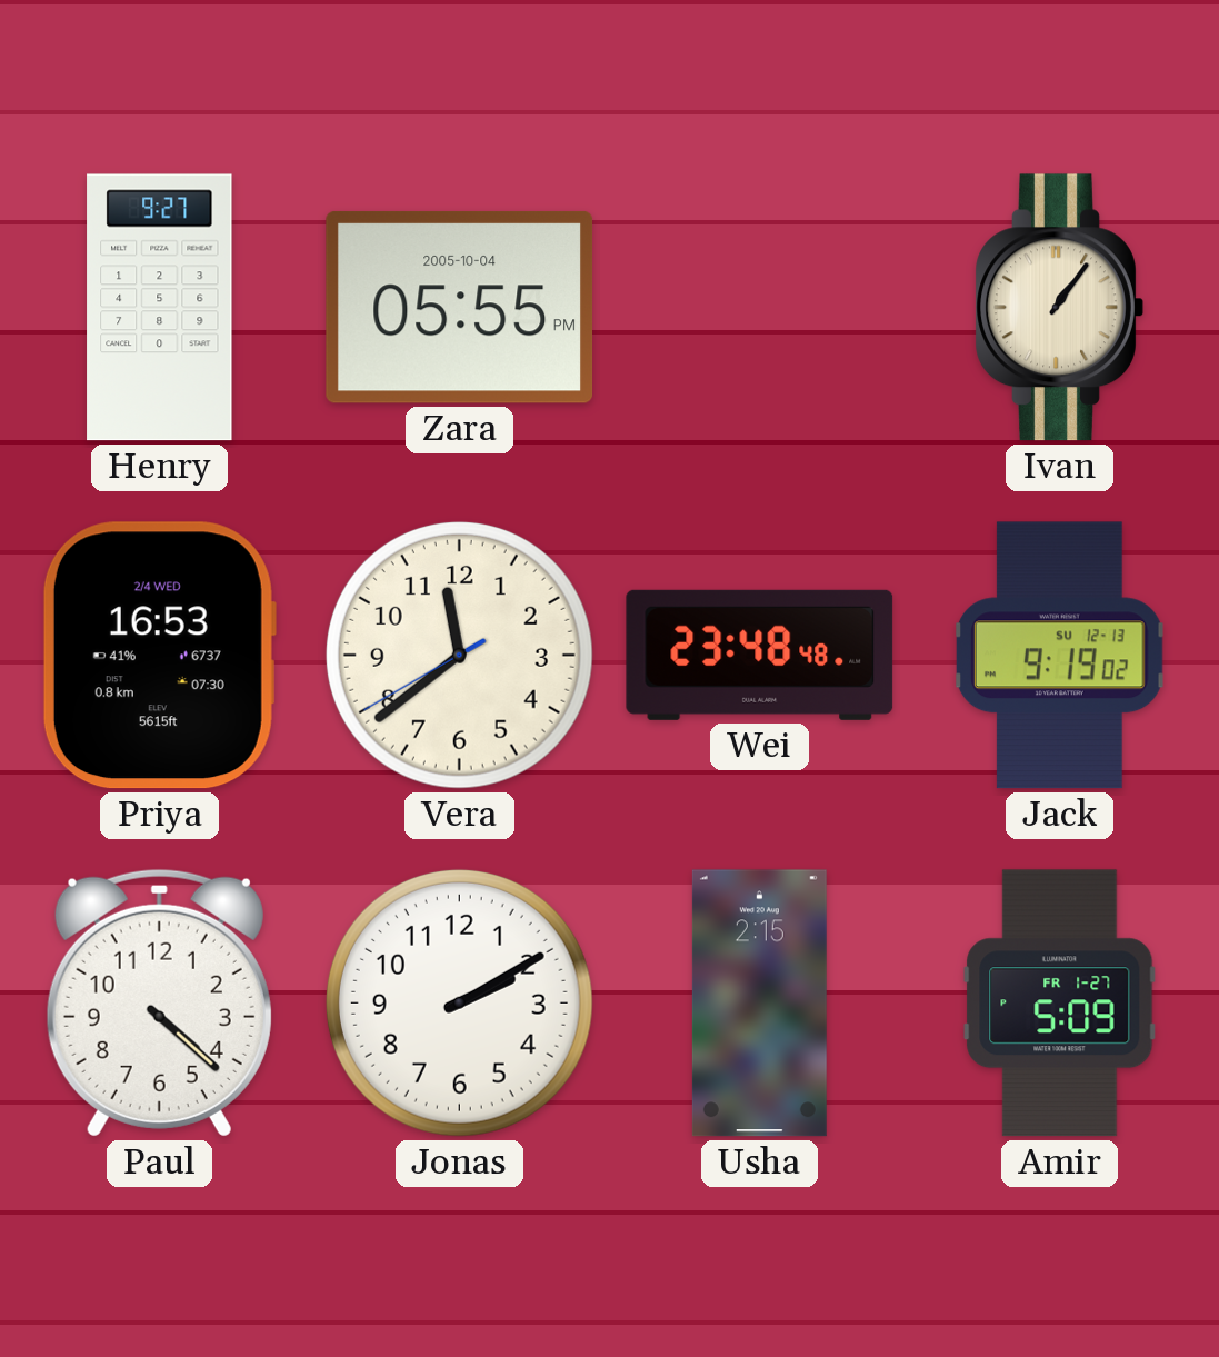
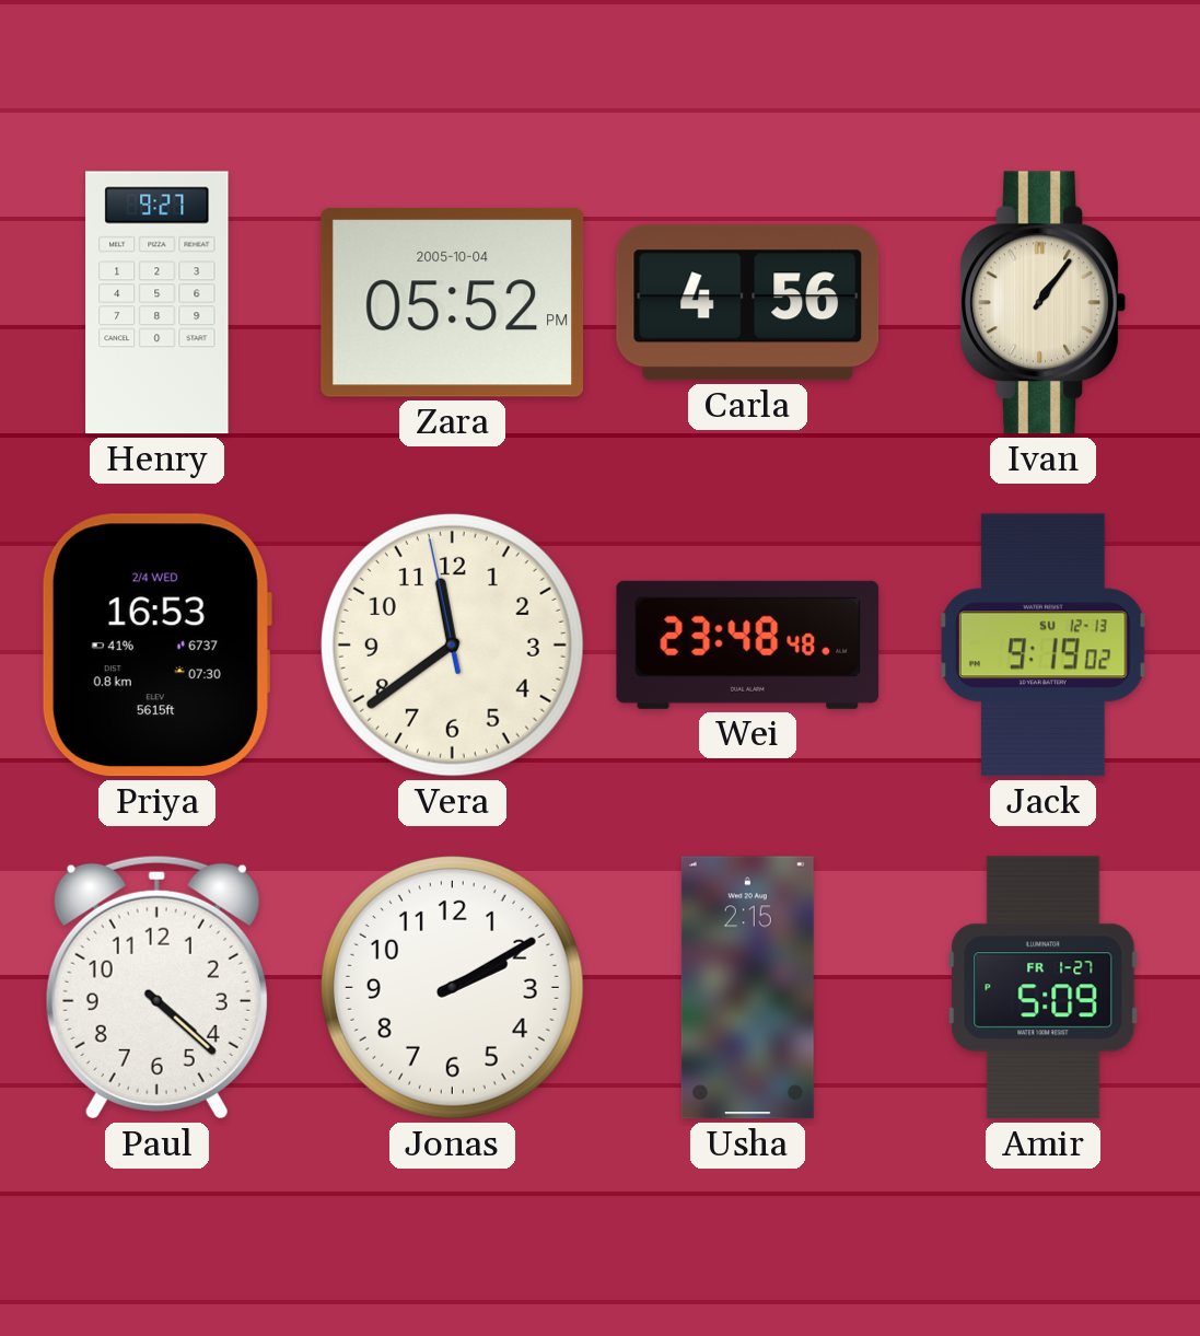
Zara: 05:55 -> 05:52
Carla: none -> 4:56
Vera: 11:38:40 -> 11:38:58
